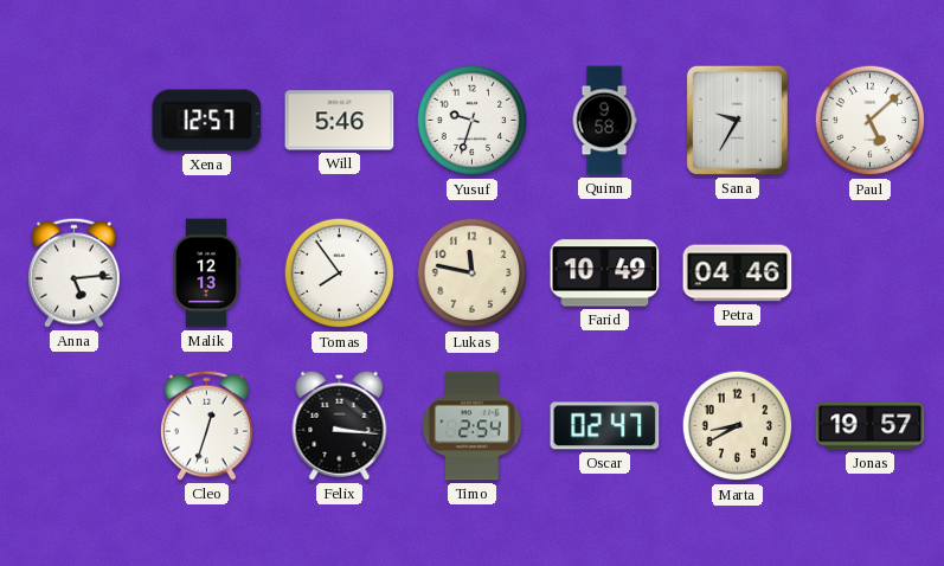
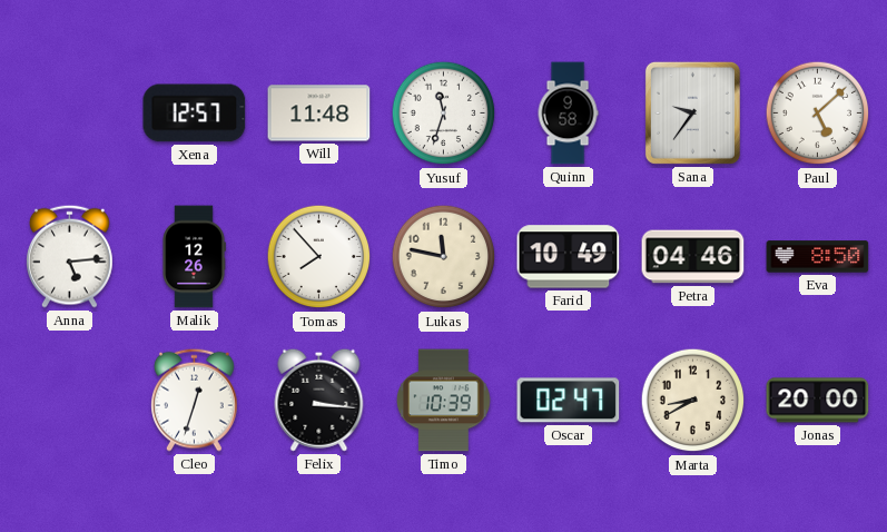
Will: 5:46 -> 11:48
Yusuf: 9:33 -> 11:33
Sana: 9:35 -> 9:36
Malik: 12:13 -> 12:26
Tomas: 7:54 -> 7:53
Eva: none -> 8:50
Timo: 2:54 -> 10:39
Jonas: 19:57 -> 20:00
